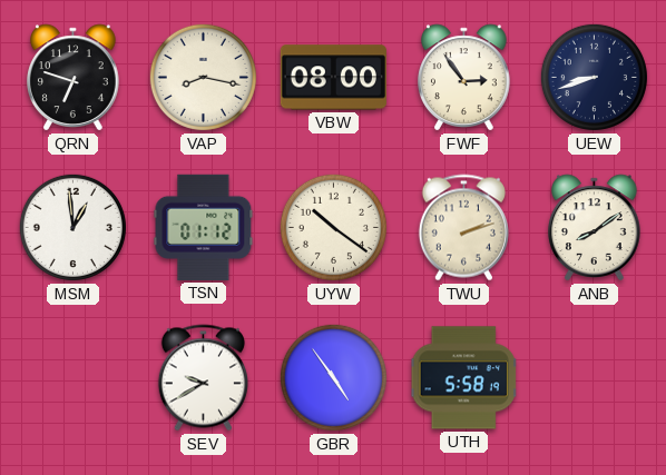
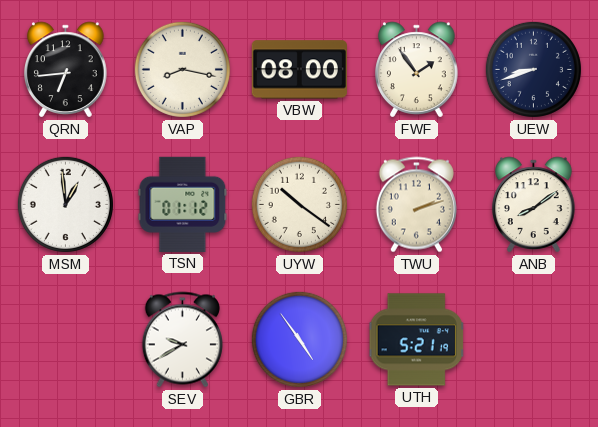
QRN: 6:48 -> 6:44
FWF: 2:54 -> 1:54
UTH: 5:58 -> 5:21
